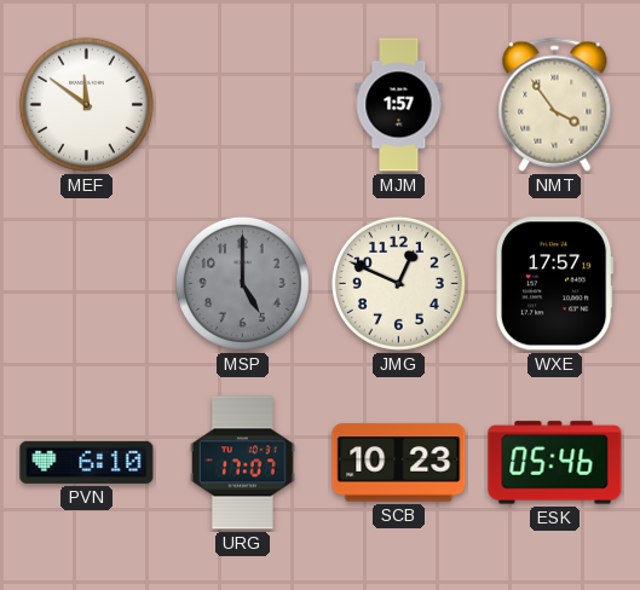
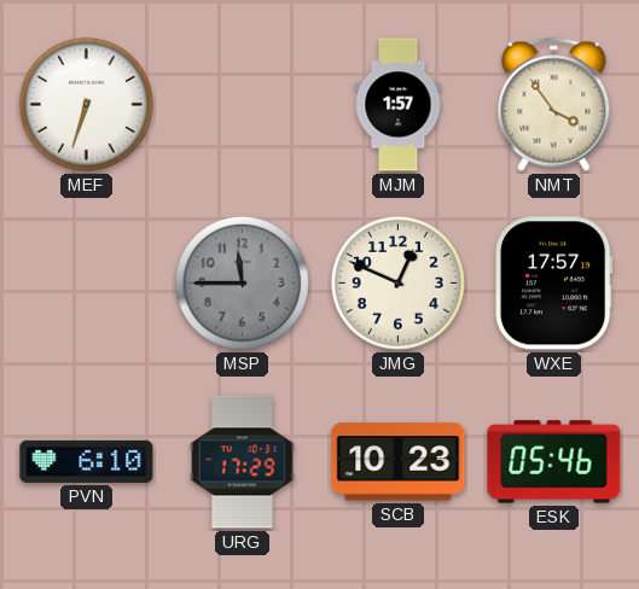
MEF: 11:51 -> 6:33
MSP: 5:00 -> 11:45
URG: 17:07 -> 17:29
